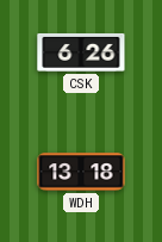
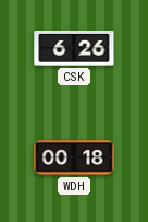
WDH: 13:18 -> 00:18
